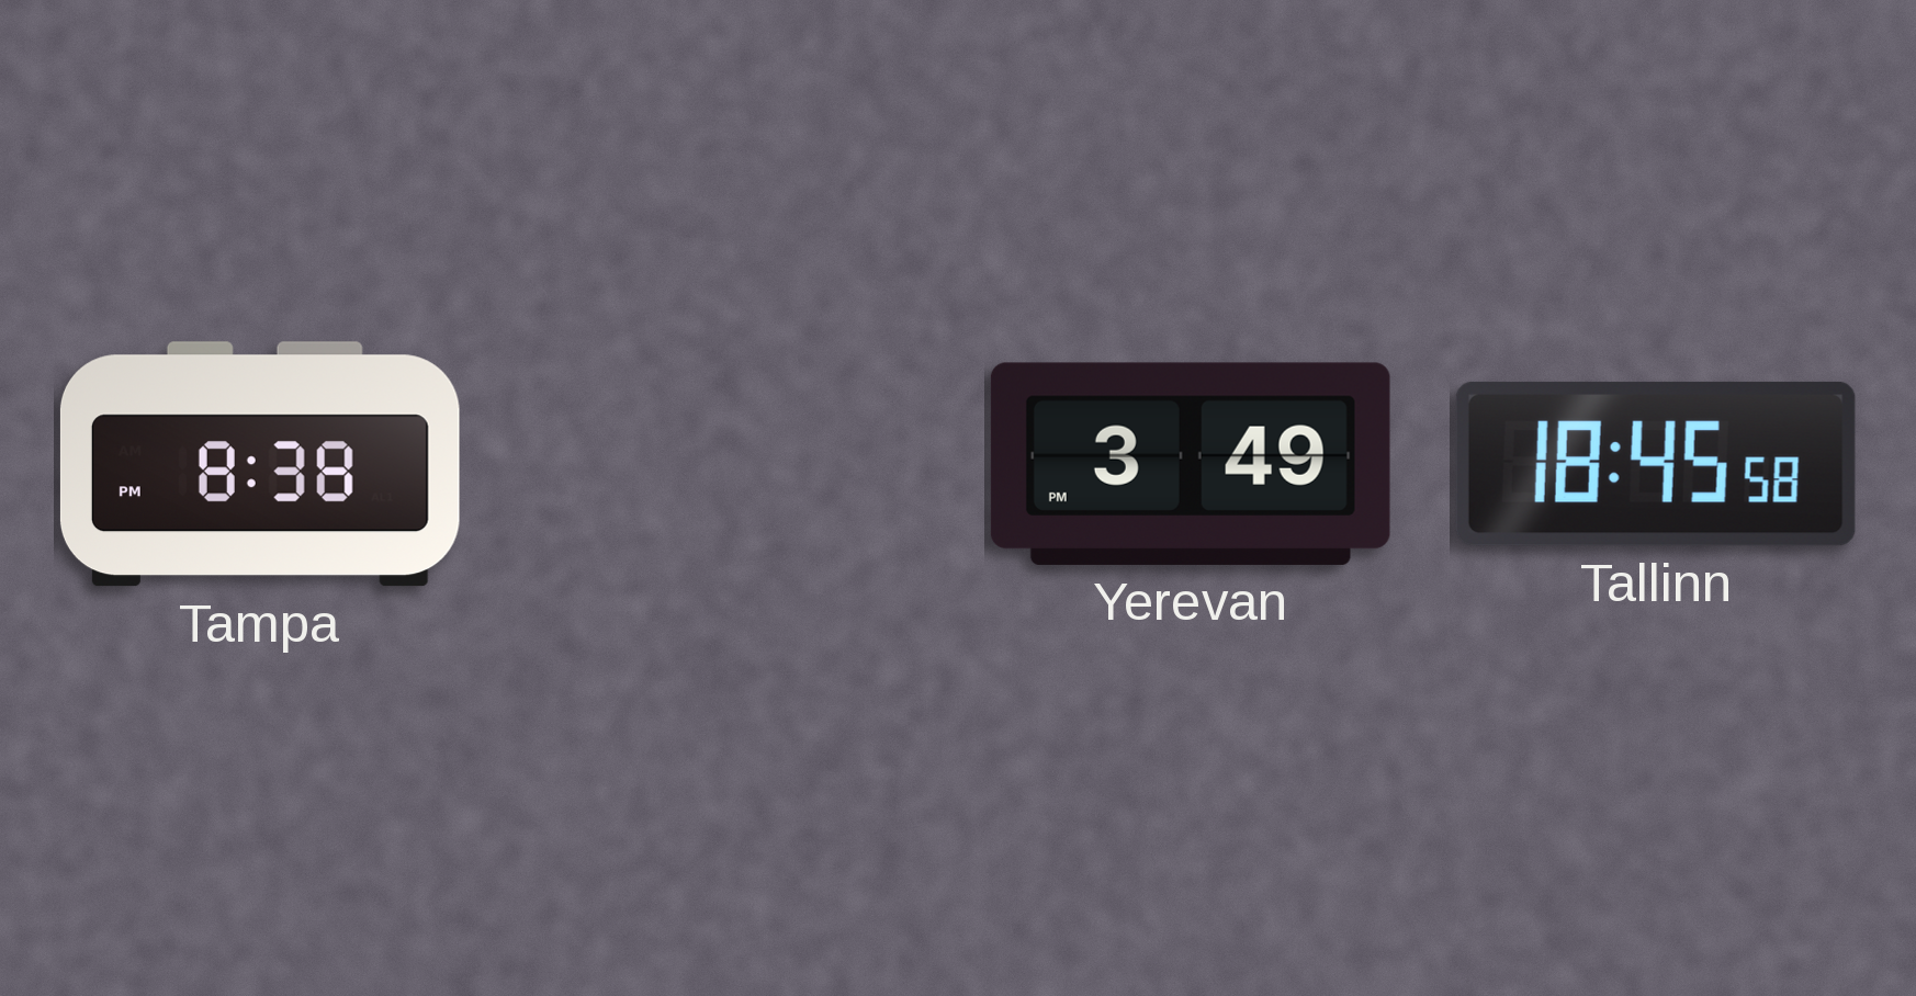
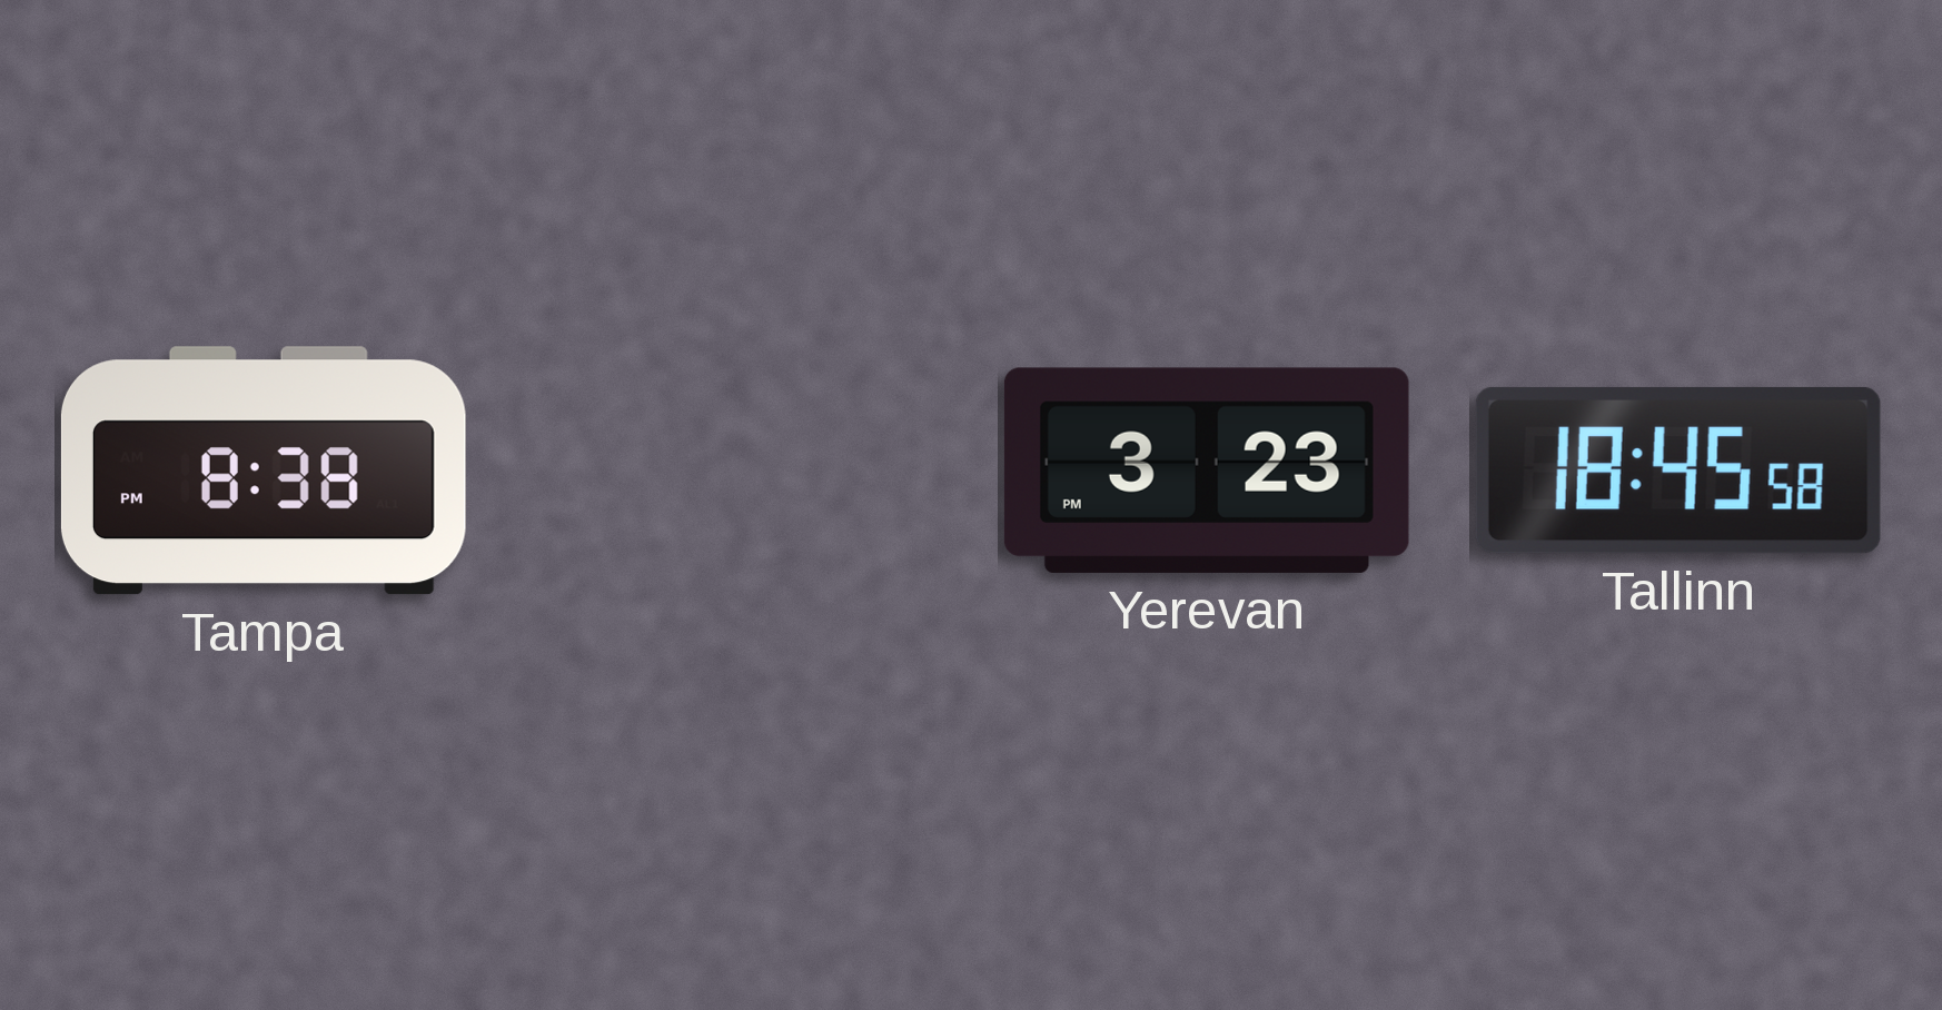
Yerevan: 3:49 -> 3:23
